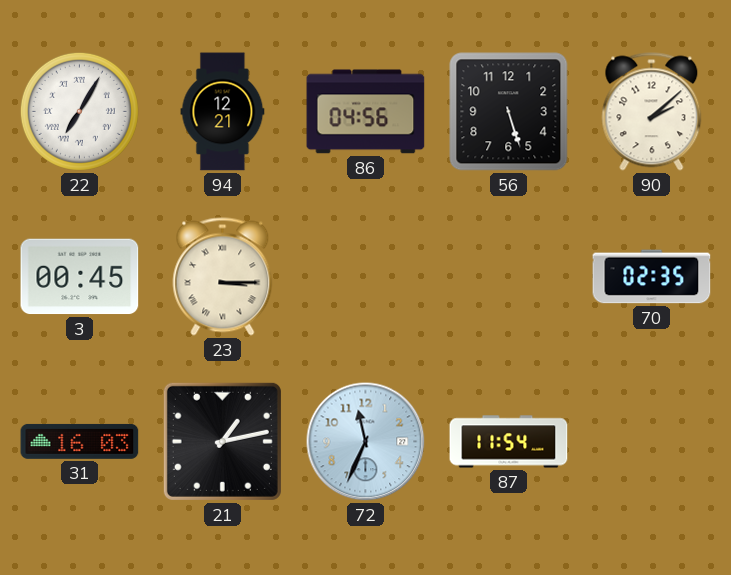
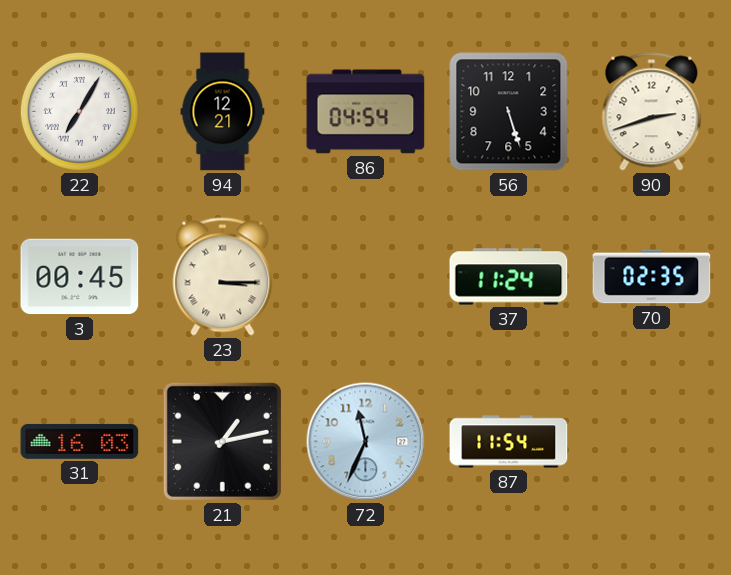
86: 04:56 -> 04:54
90: 2:08 -> 2:42
37: none -> 11:24
